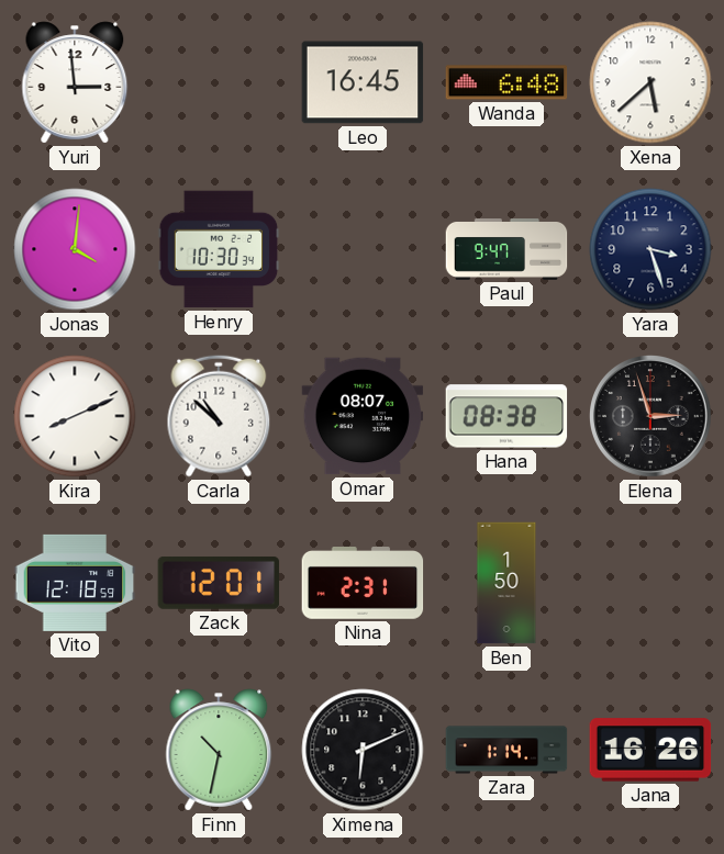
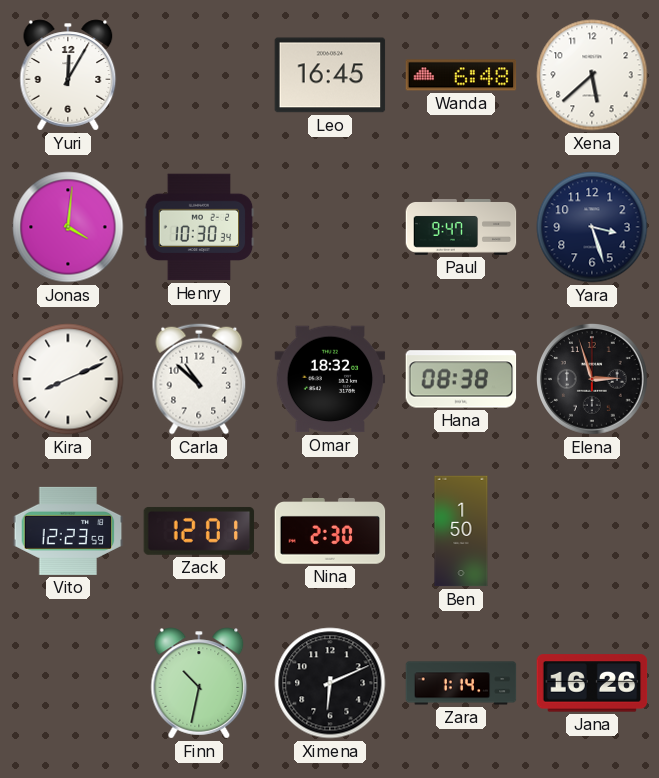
Yuri: 2:59 -> 12:05
Omar: 08:07 -> 18:32
Vito: 12:18 -> 12:23
Nina: 2:31 -> 2:30
